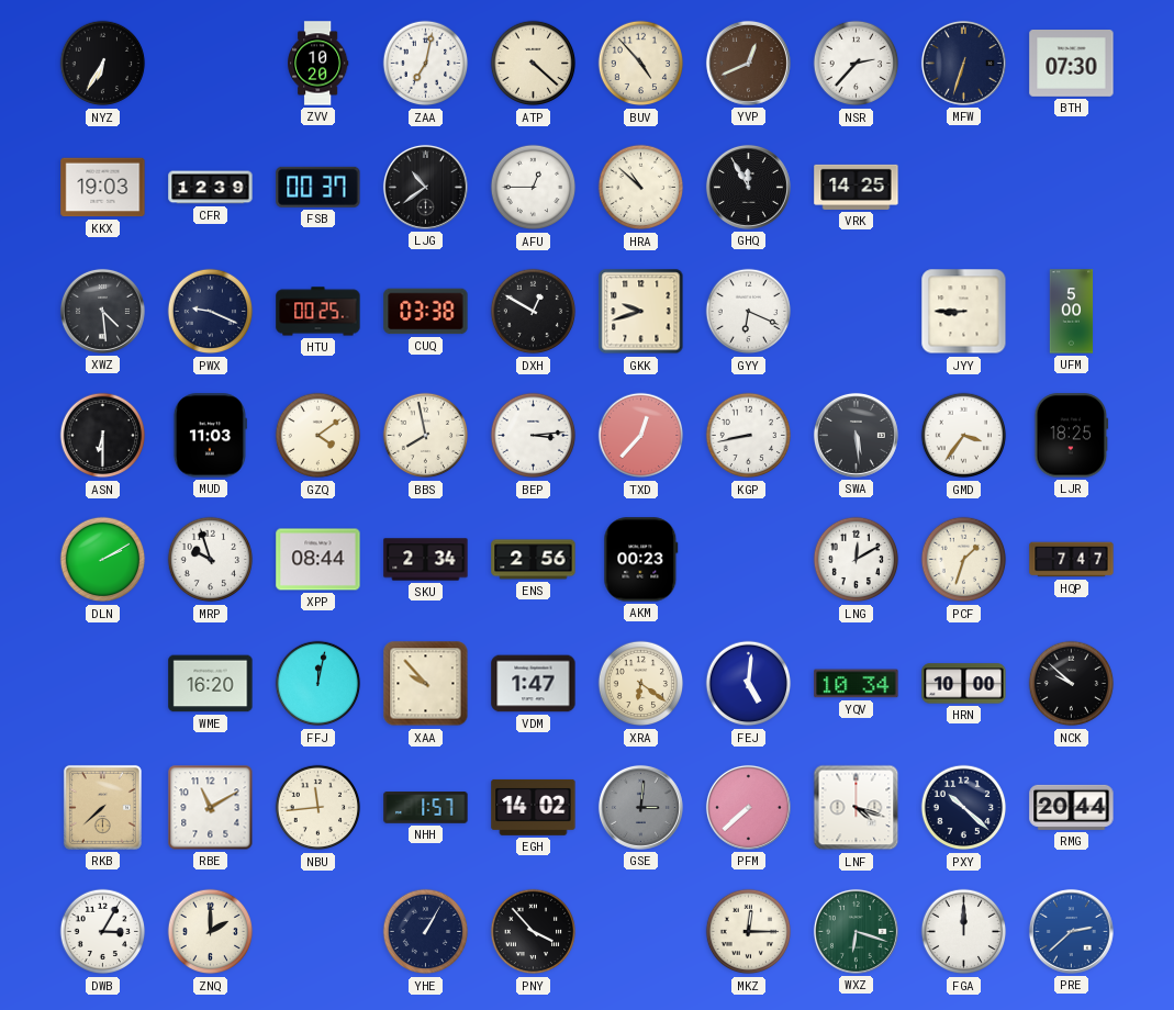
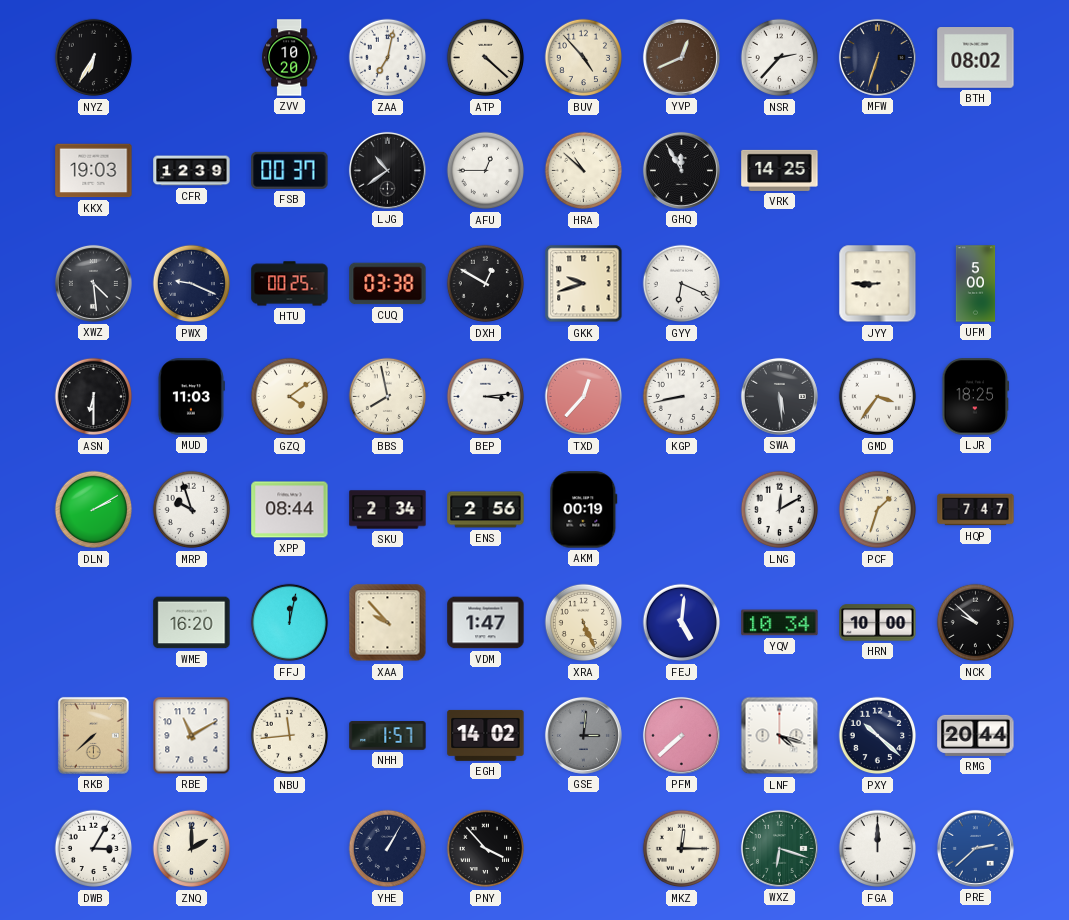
BTH: 07:30 -> 08:02
AKM: 00:23 -> 00:19
XRA: 6:21 -> 5:26
